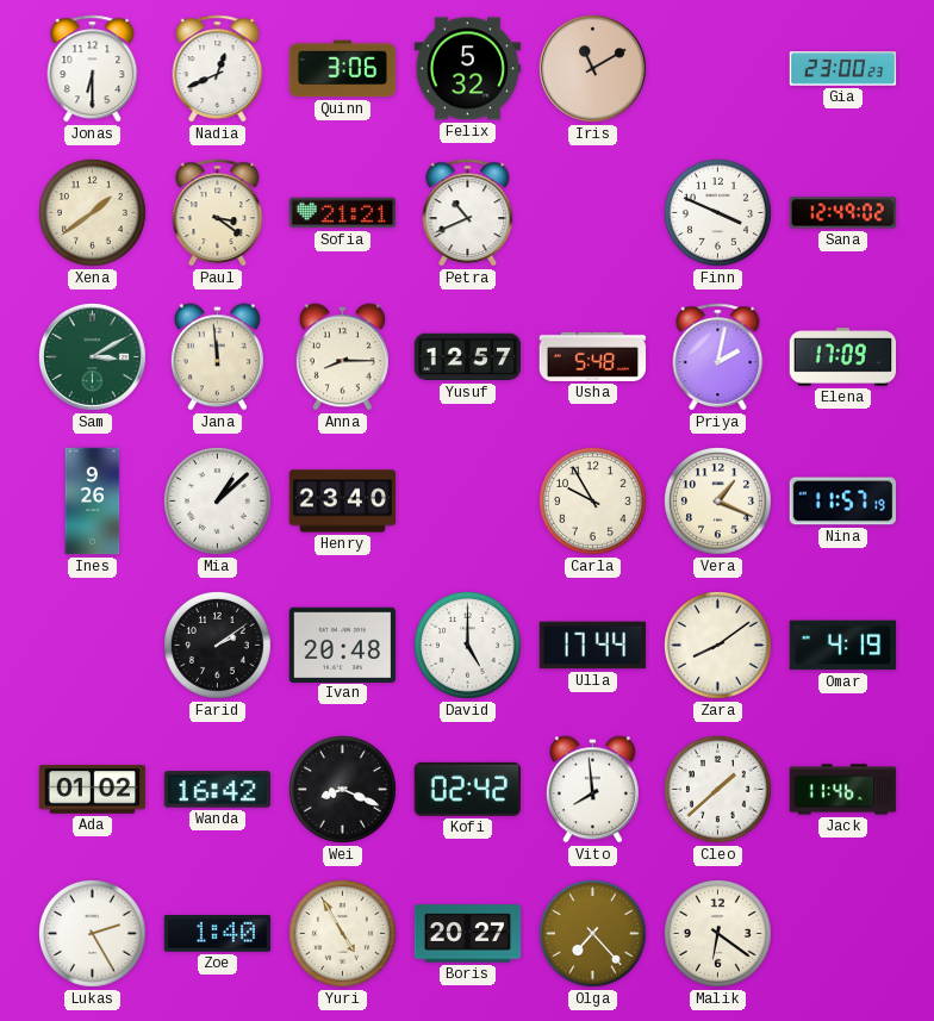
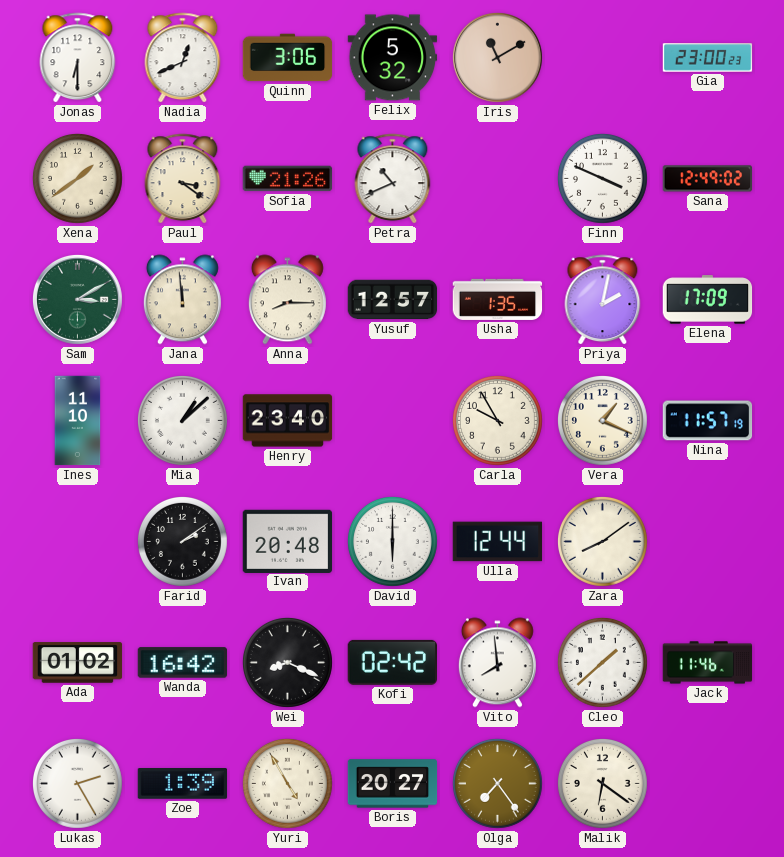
Sofia: 21:21 -> 21:26
Usha: 5:48 -> 1:35
Ines: 9:26 -> 11:10
David: 5:00 -> 6:00
Ulla: 17:44 -> 12:44
Omar: 4:19 -> none
Zoe: 1:40 -> 1:39
Olga: 7:23 -> 7:24
